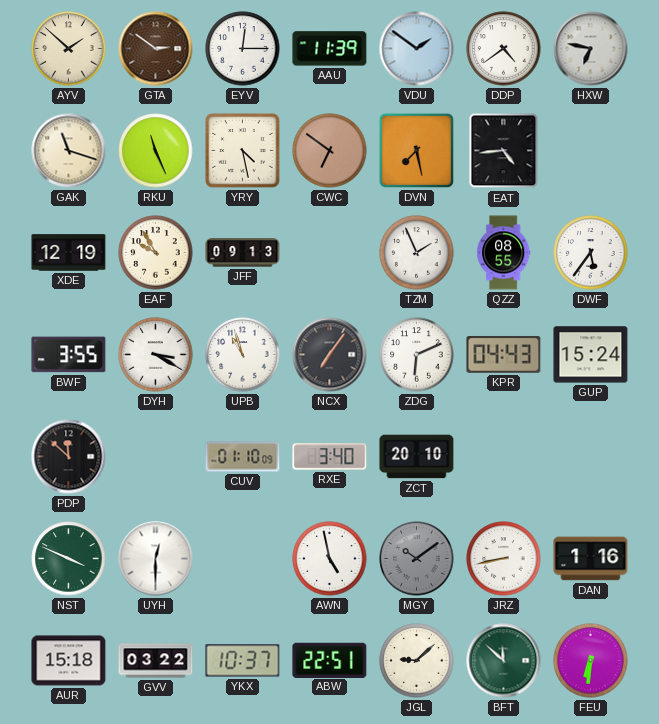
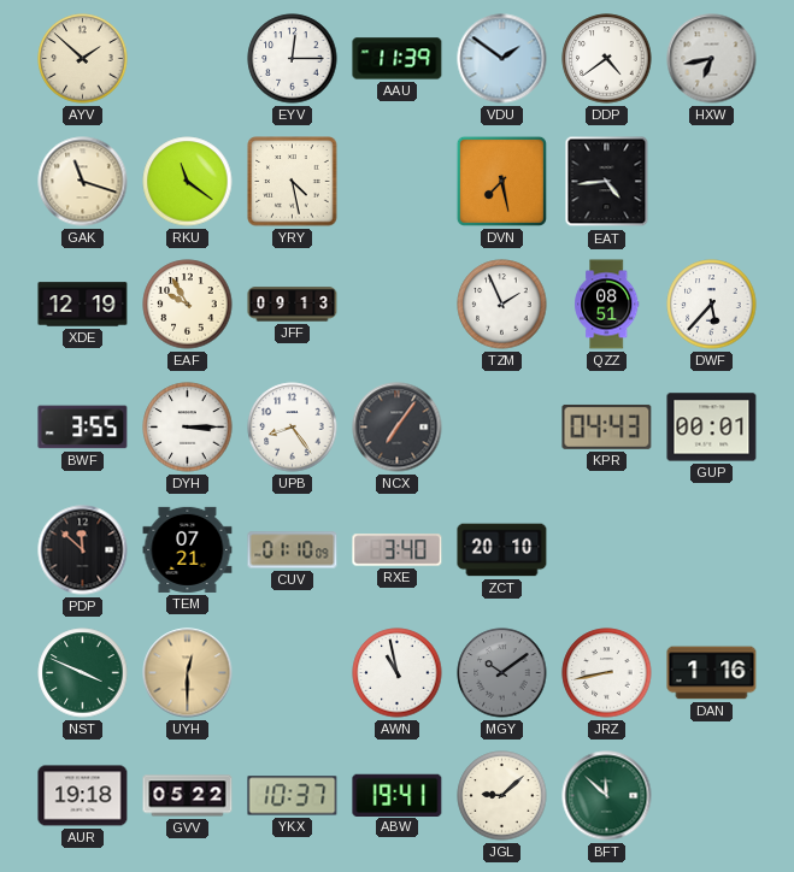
GTA: 2:51 -> none
HXW: 6:47 -> 6:43
RKU: 11:26 -> 11:21
CWC: 6:51 -> none
QZZ: 08:55 -> 08:51
DWF: 5:36 -> 5:37
DYH: 3:20 -> 3:15
UPB: 10:57 -> 8:24
ZDG: 6:11 -> none
GUP: 15:24 -> 00:01
TEM: none -> 07:21
UYH dial: white -> champagne
AWN: 4:58 -> 10:58
AUR: 15:18 -> 19:18
GVV: 03:22 -> 05:22
ABW: 22:51 -> 19:41
FEU: 6:31 -> none
